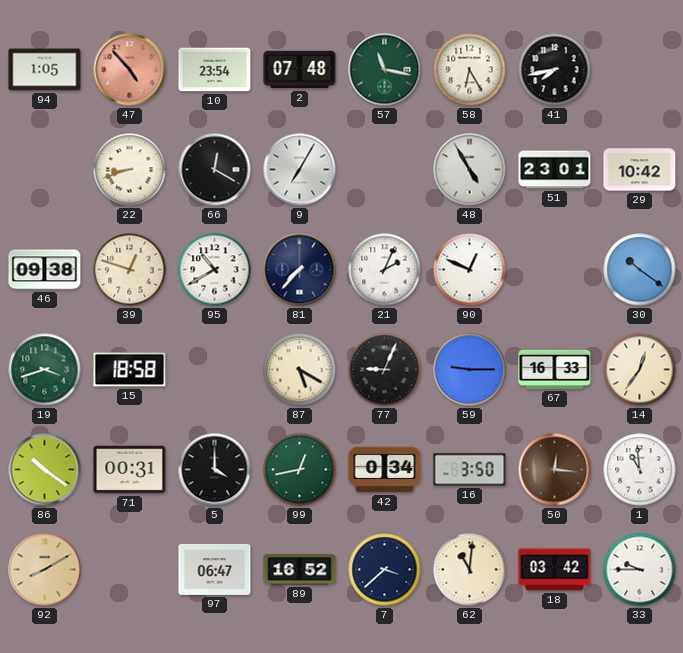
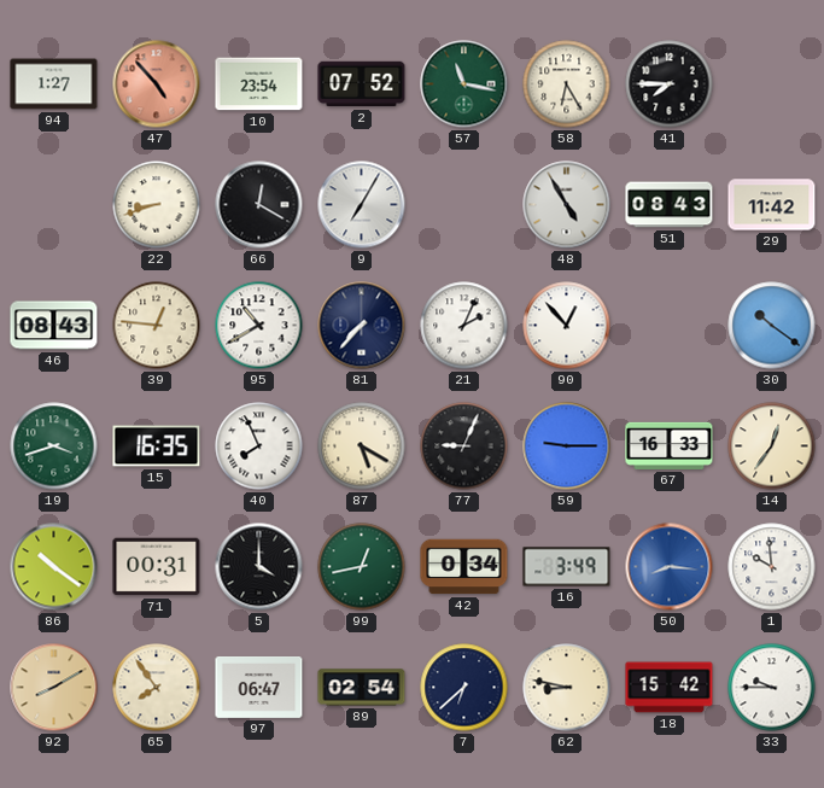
94: 1:05 -> 1:27
2: 07:48 -> 07:52
41: 7:43 -> 7:45
51: 23:01 -> 08:43
29: 10:42 -> 11:42
46: 09:38 -> 08:43
39: 12:48 -> 12:46
90: 12:49 -> 12:53
15: 18:58 -> 16:35
40: none -> 7:56
16: 3:50 -> 3:49
50: 12:16 -> 8:16
50 dial: brown -> blue
1: 10:59 -> 9:59
65: none -> 7:54
89: 16:52 -> 02:54
7: 3:38 -> 6:38
62: 11:01 -> 8:47
18: 03:42 -> 15:42
